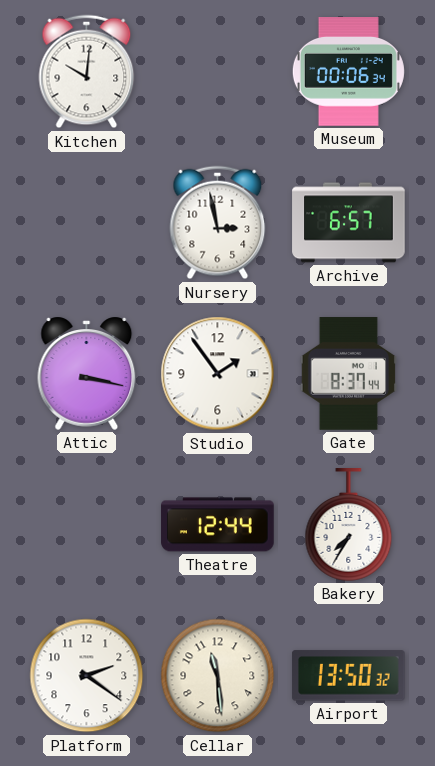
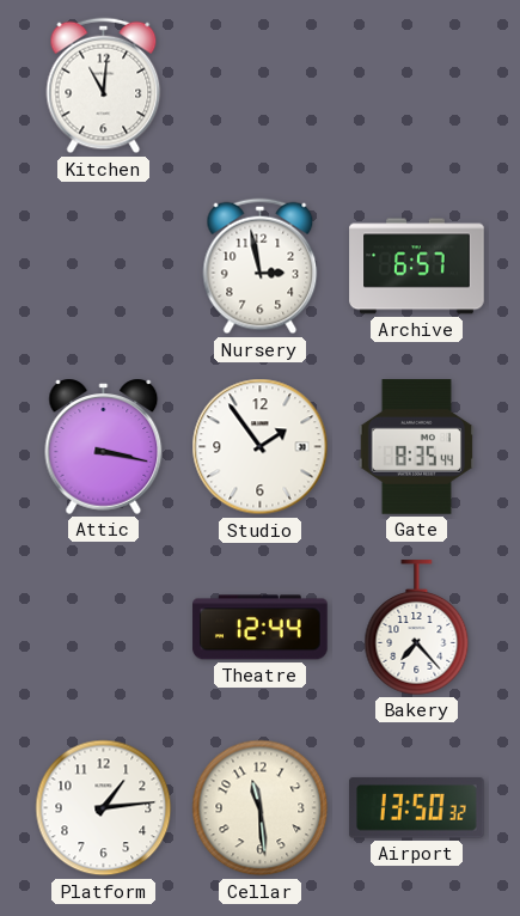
Kitchen: 10:01 -> 11:01
Museum: 00:06 -> none
Gate: 8:37 -> 8:35
Bakery: 7:35 -> 7:23
Platform: 2:21 -> 1:14
